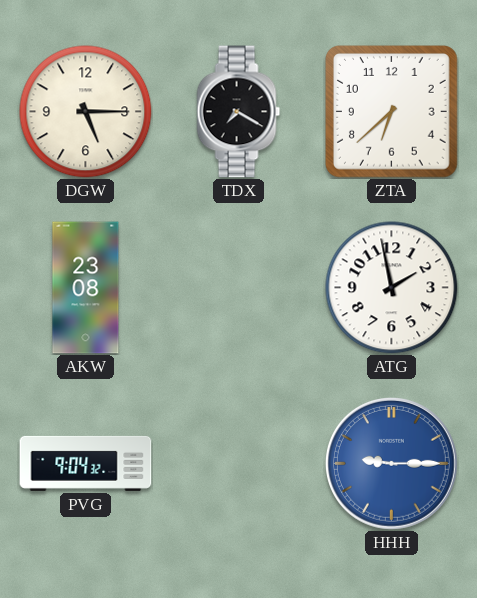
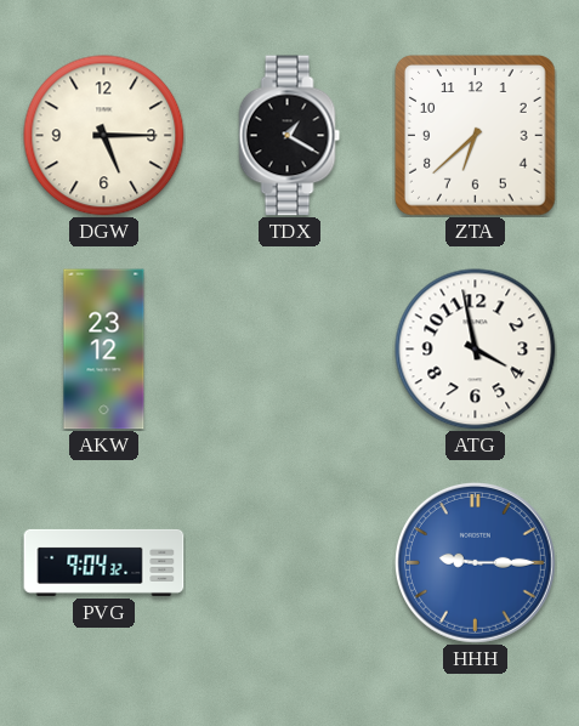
TDX: 7:20 -> 1:20
AKW: 23:08 -> 23:12
ATG: 1:58 -> 3:58
